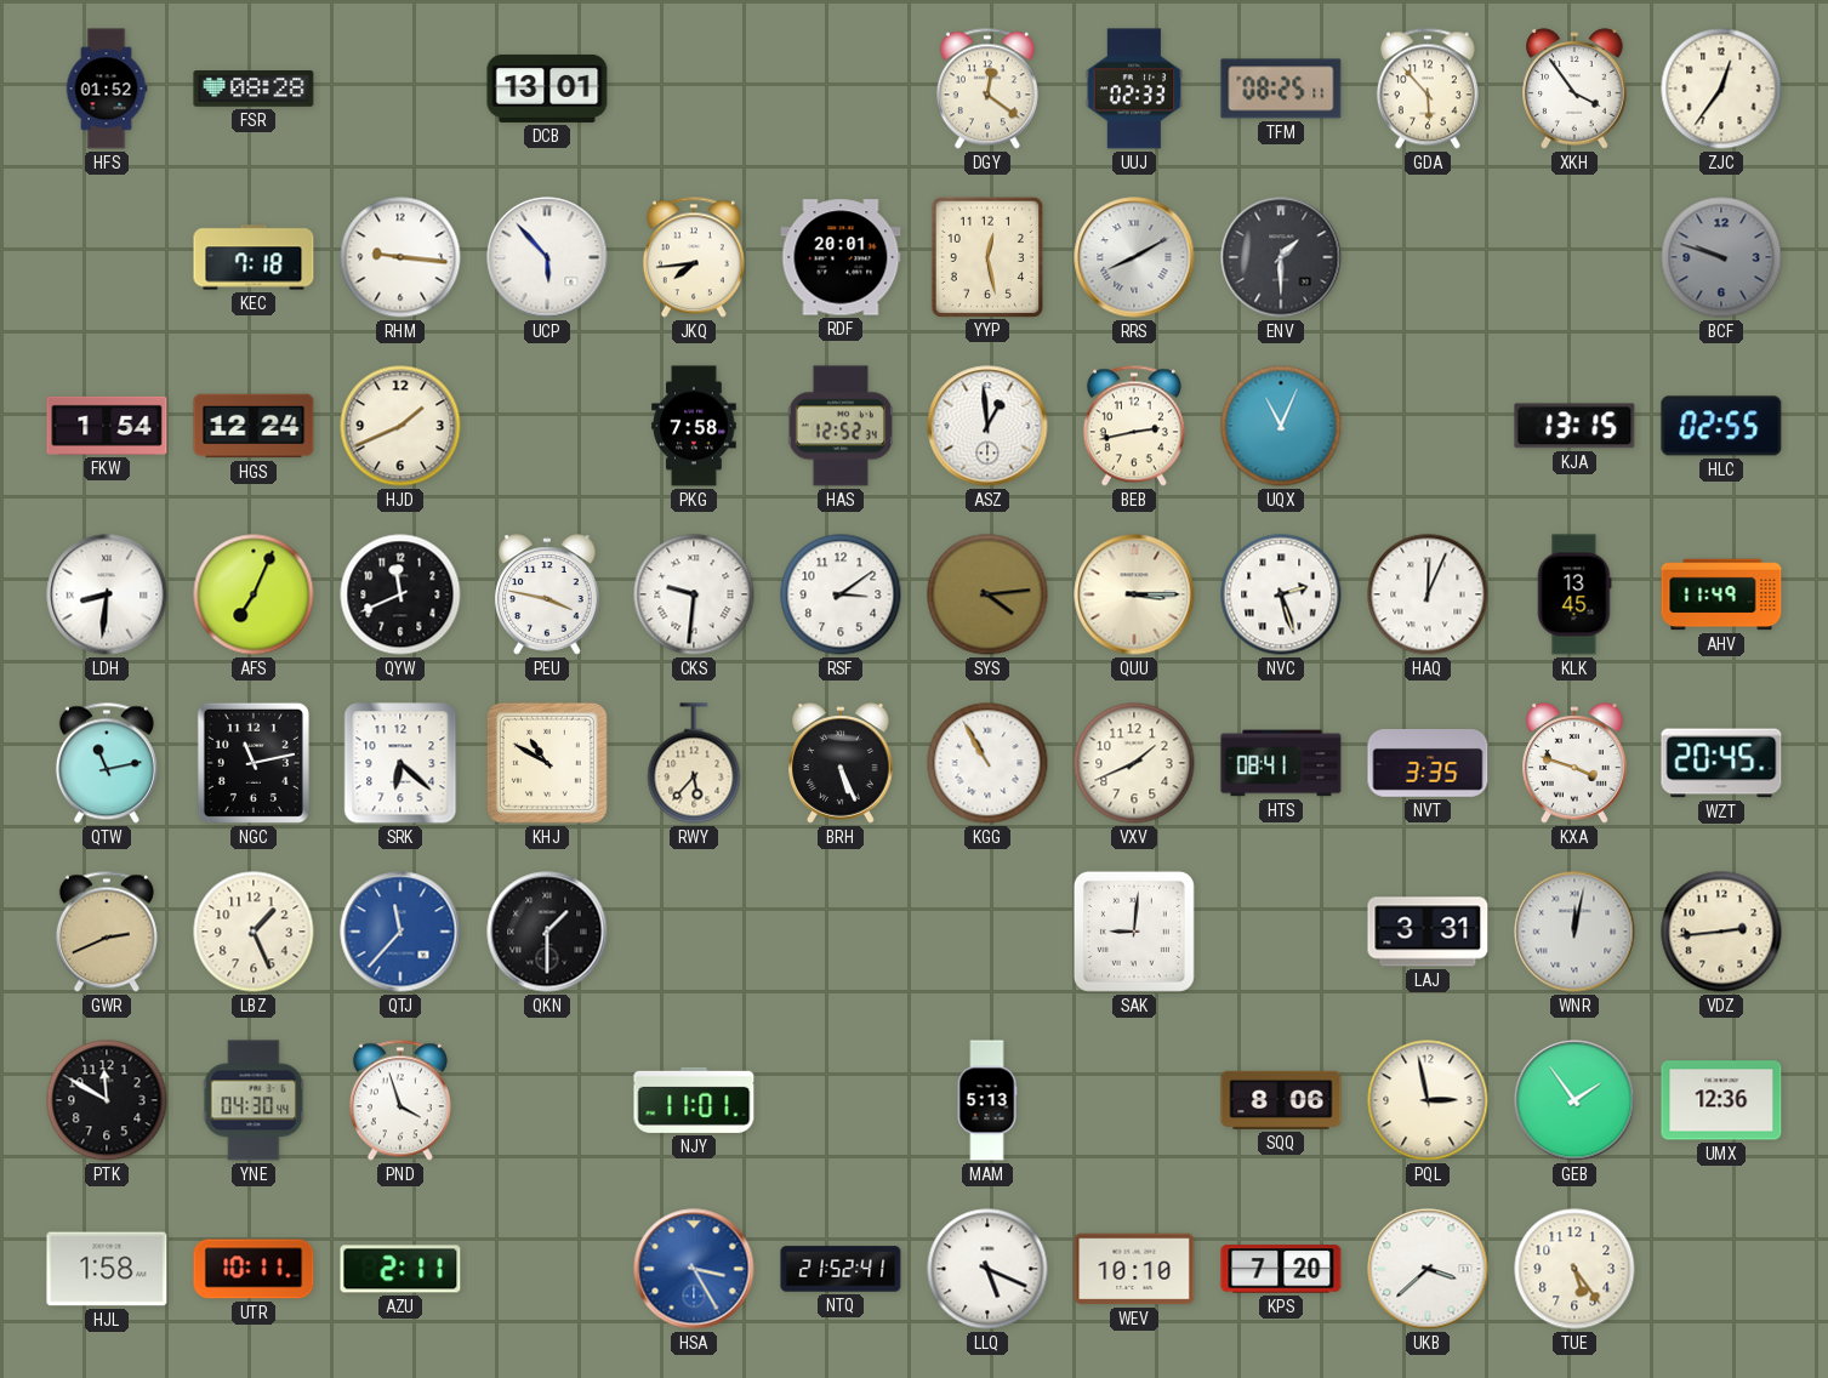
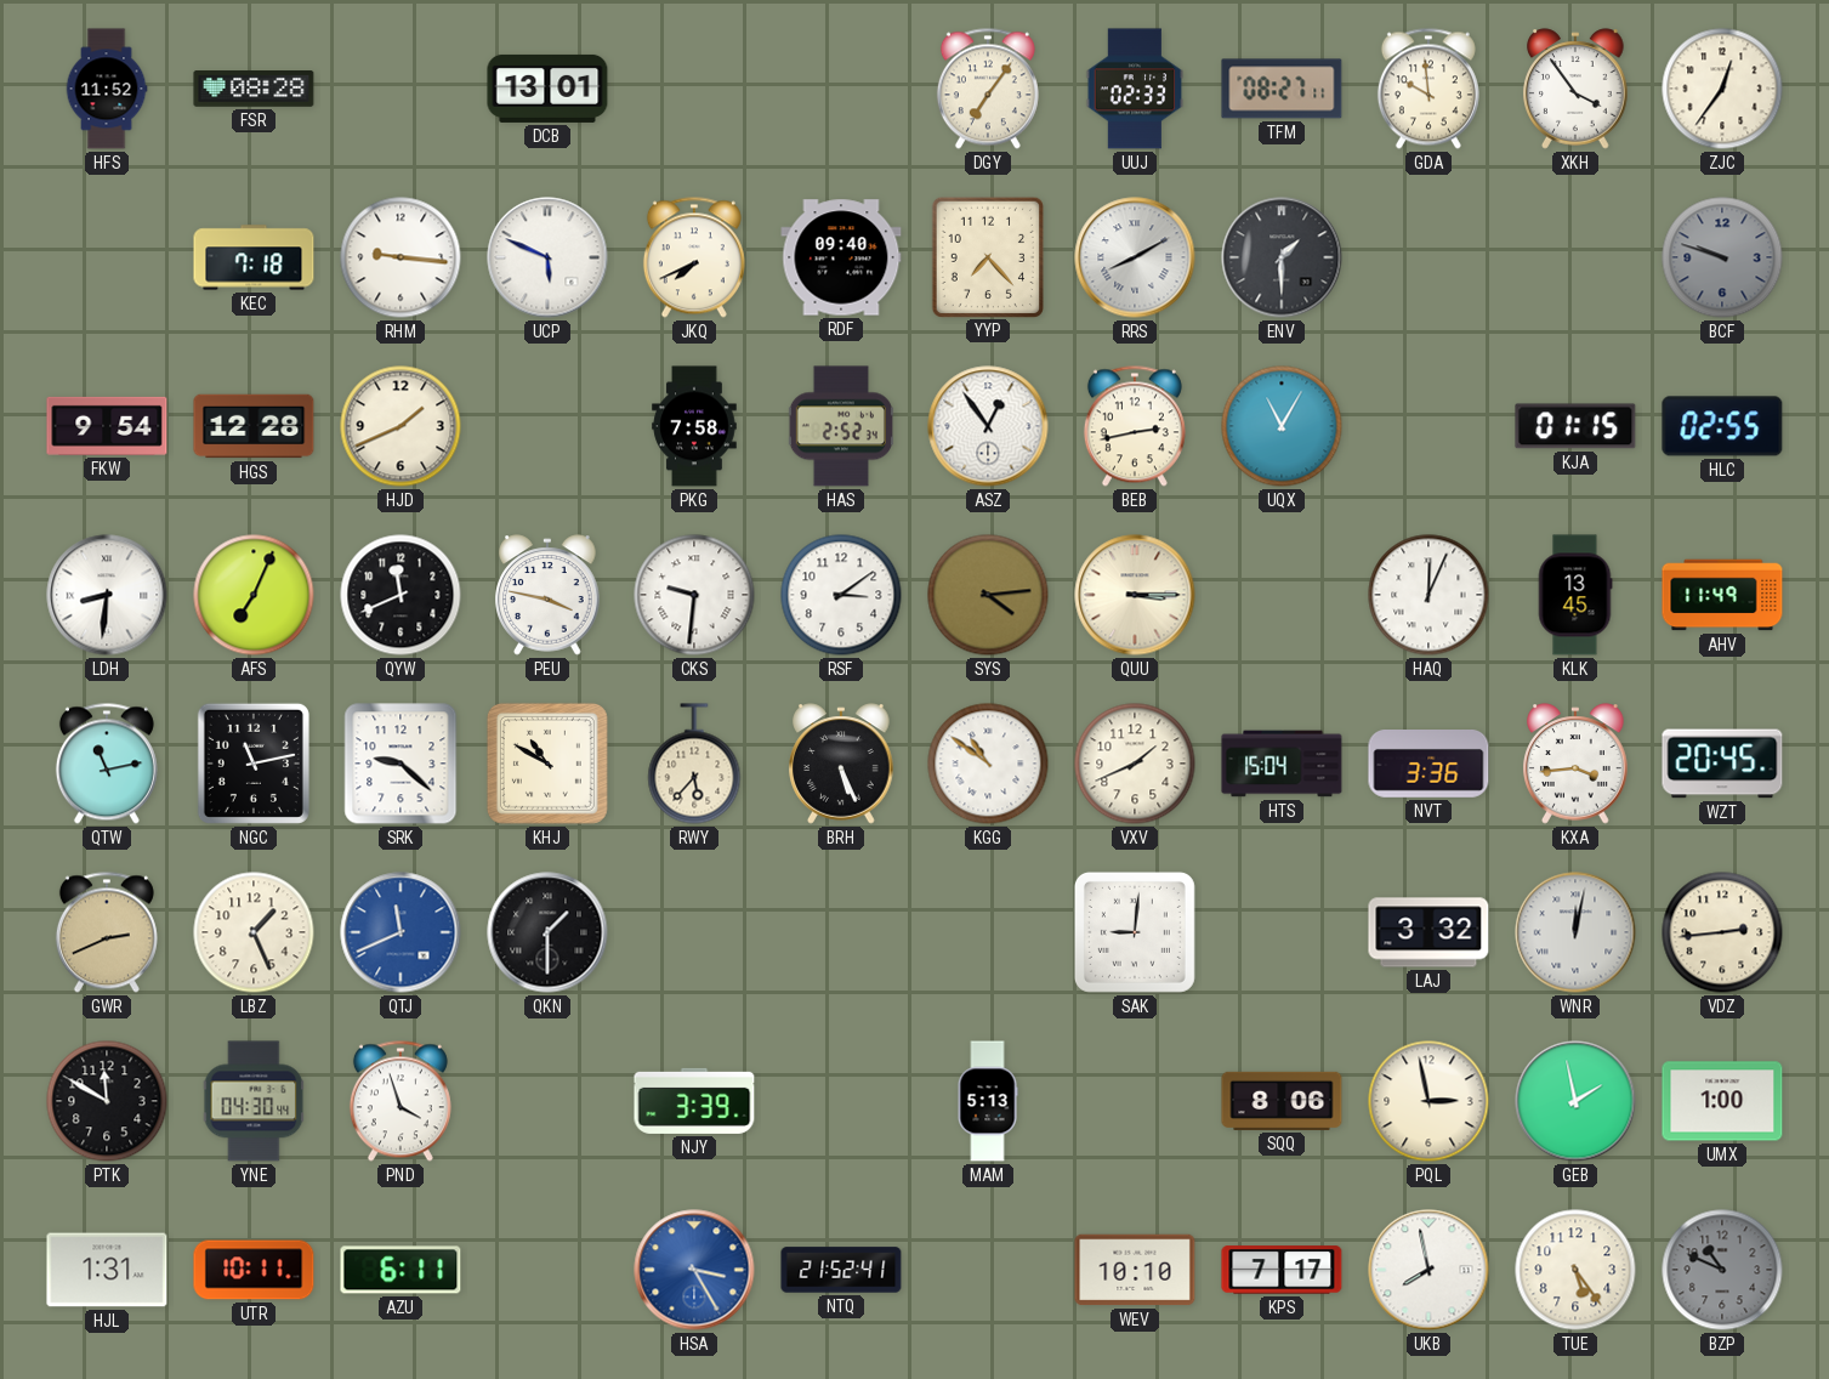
HFS: 01:52 -> 11:52
DGY: 12:21 -> 7:06
TFM: 08:25 -> 08:27
GDA: 5:53 -> 9:59
UCP: 5:53 -> 5:49
JKQ: 7:44 -> 7:41
RDF: 20:01 -> 09:40
YYP: 12:28 -> 7:23
FKW: 1:54 -> 9:54
HGS: 12:24 -> 12:28
HAS: 12:52 -> 2:52
ASZ: 12:59 -> 12:54
UQX: 11:04 -> 11:05
KJA: 13:15 -> 01:15
NVC: 2:27 -> none
SRK: 6:22 -> 9:22
KGG: 10:55 -> 10:51
HTS: 08:41 -> 15:04
NVT: 3:35 -> 3:36
KXA: 3:48 -> 3:44
QTJ: 11:37 -> 11:41
LAJ: 3:31 -> 3:32
NJY: 11:01 -> 3:39
GEB: 1:54 -> 1:58
UMX: 12:36 -> 1:00
HJL: 1:58 -> 1:31
AZU: 2:11 -> 6:11
LLQ: 5:19 -> none
KPS: 7:20 -> 7:17
UKB: 3:38 -> 7:58
BZP: none -> 10:49
